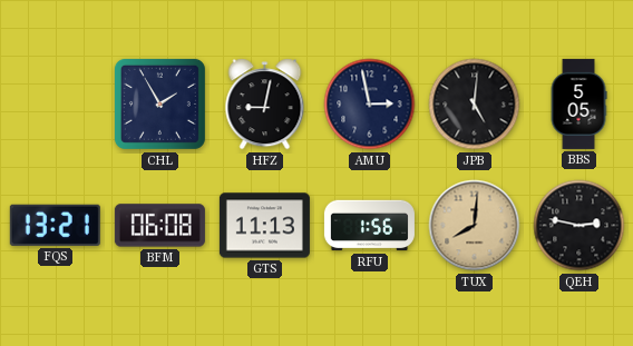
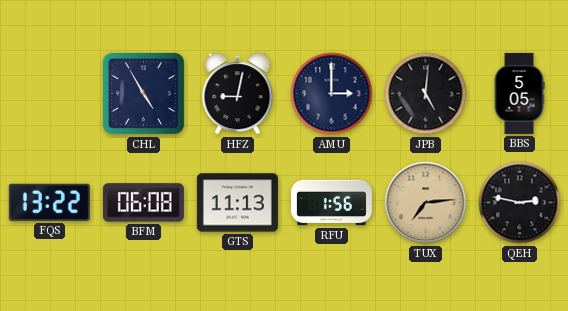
CHL: 1:55 -> 4:55
AMU: 2:58 -> 3:00
FQS: 13:21 -> 13:22
TUX: 8:01 -> 7:14
